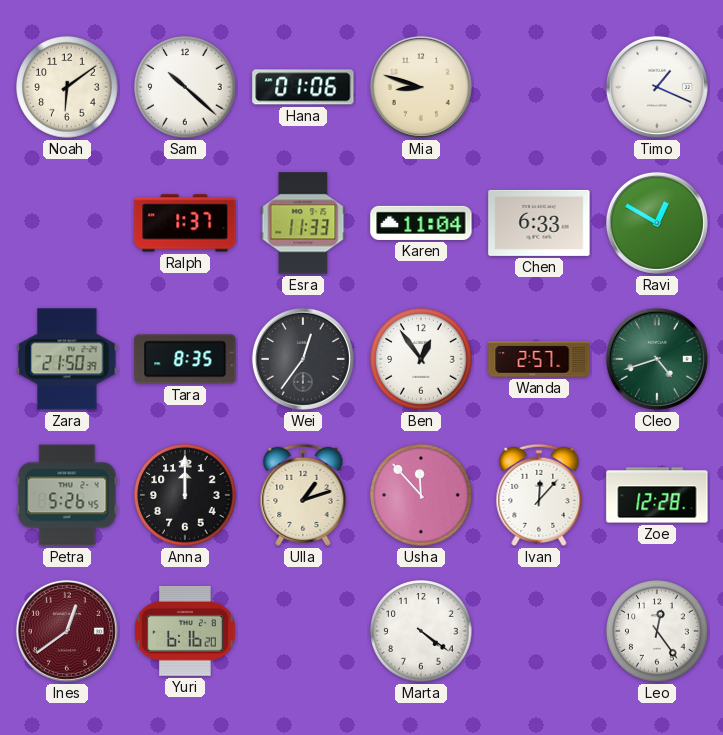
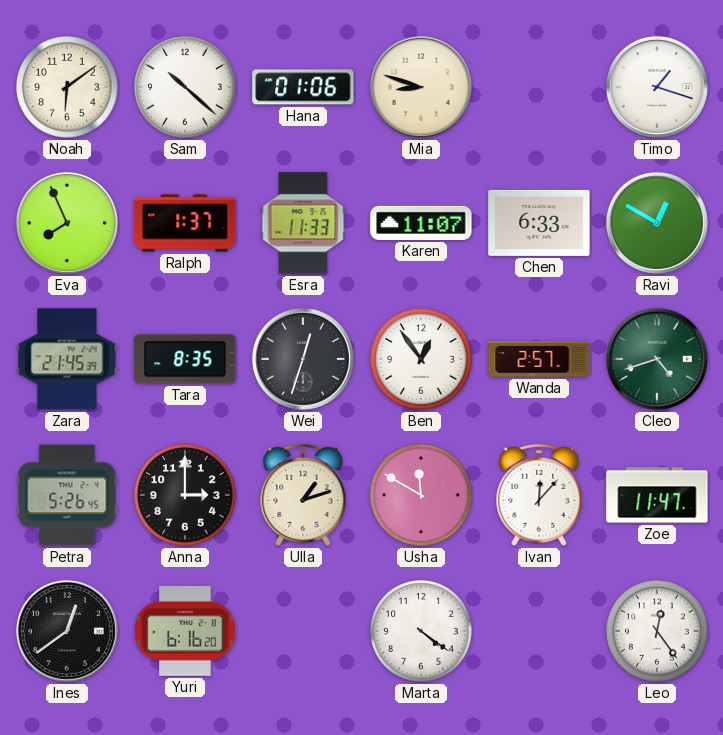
Timo: 1:19 -> 1:18
Eva: none -> 7:56
Karen: 11:04 -> 11:07
Zara: 21:50 -> 21:45
Wei: 12:36 -> 12:33
Anna: 12:00 -> 3:00
Usha: 11:53 -> 11:50
Zoe: 12:28 -> 11:47
Ines dial: burgundy -> black
